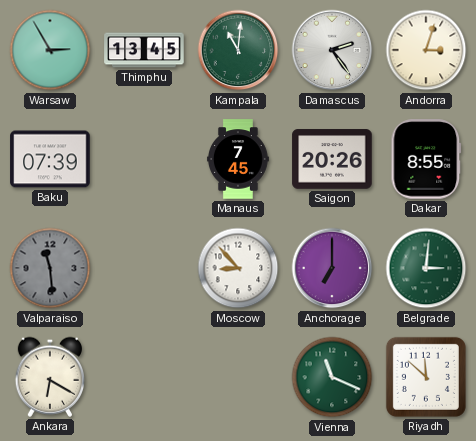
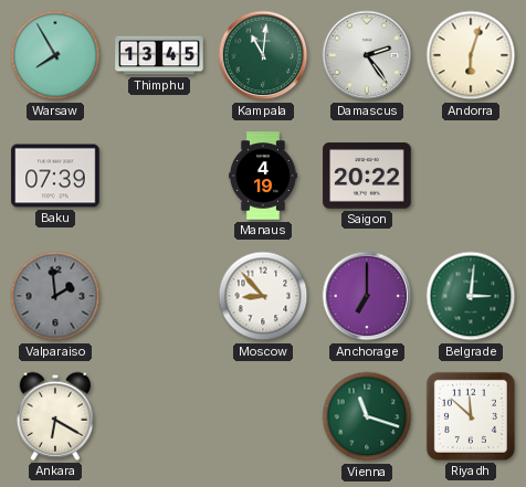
Warsaw: 2:55 -> 7:55
Andorra: 3:03 -> 6:03
Manaus: 7:45 -> 4:19
Saigon: 20:26 -> 20:22
Dakar: 8:55 -> none
Valparaiso: 11:29 -> 1:59
Vienna: 11:19 -> 11:18
